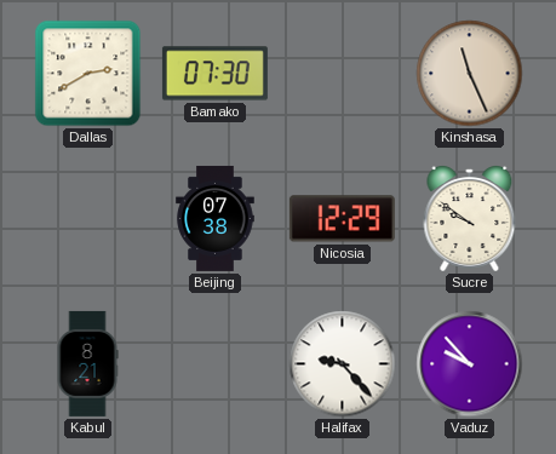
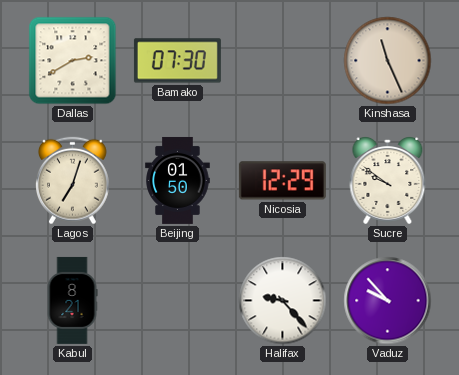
Lagos: none -> 7:03
Beijing: 07:38 -> 01:50
